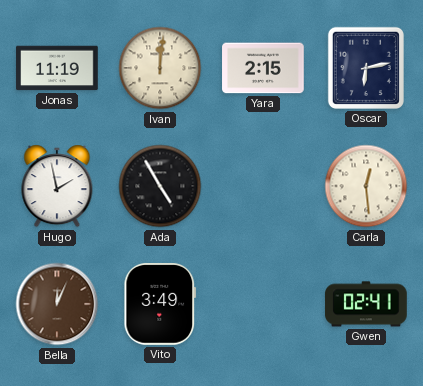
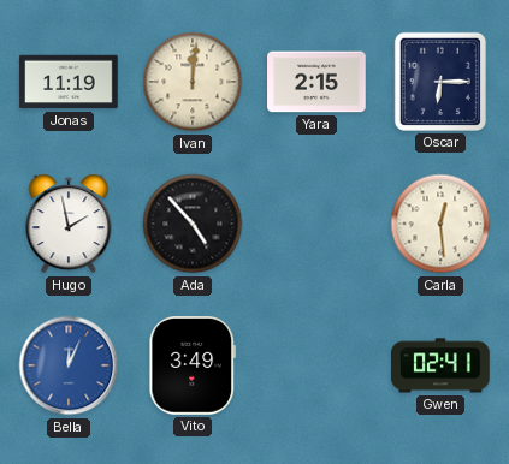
Oscar: 6:13 -> 6:15
Ada: 4:55 -> 4:53
Bella dial: brown -> blue
